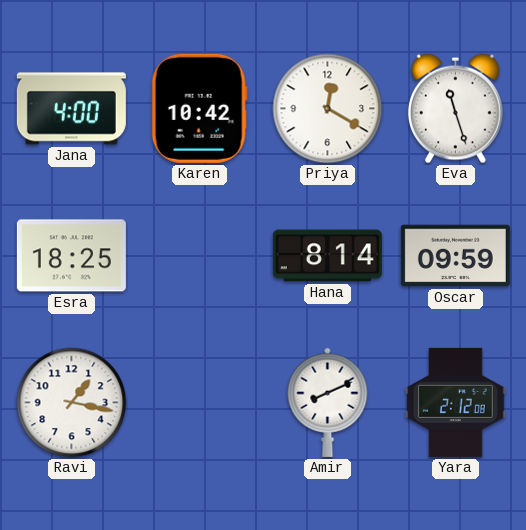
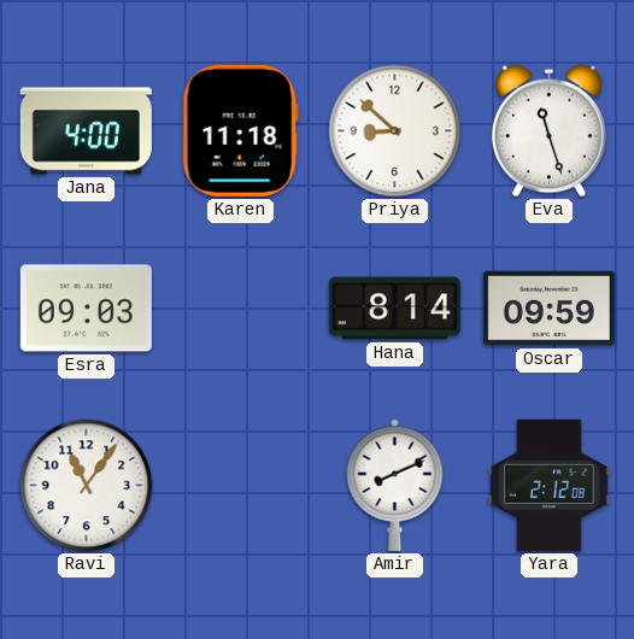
Karen: 10:42 -> 11:18
Priya: 12:20 -> 8:52
Esra: 18:25 -> 09:03
Ravi: 1:17 -> 11:06
